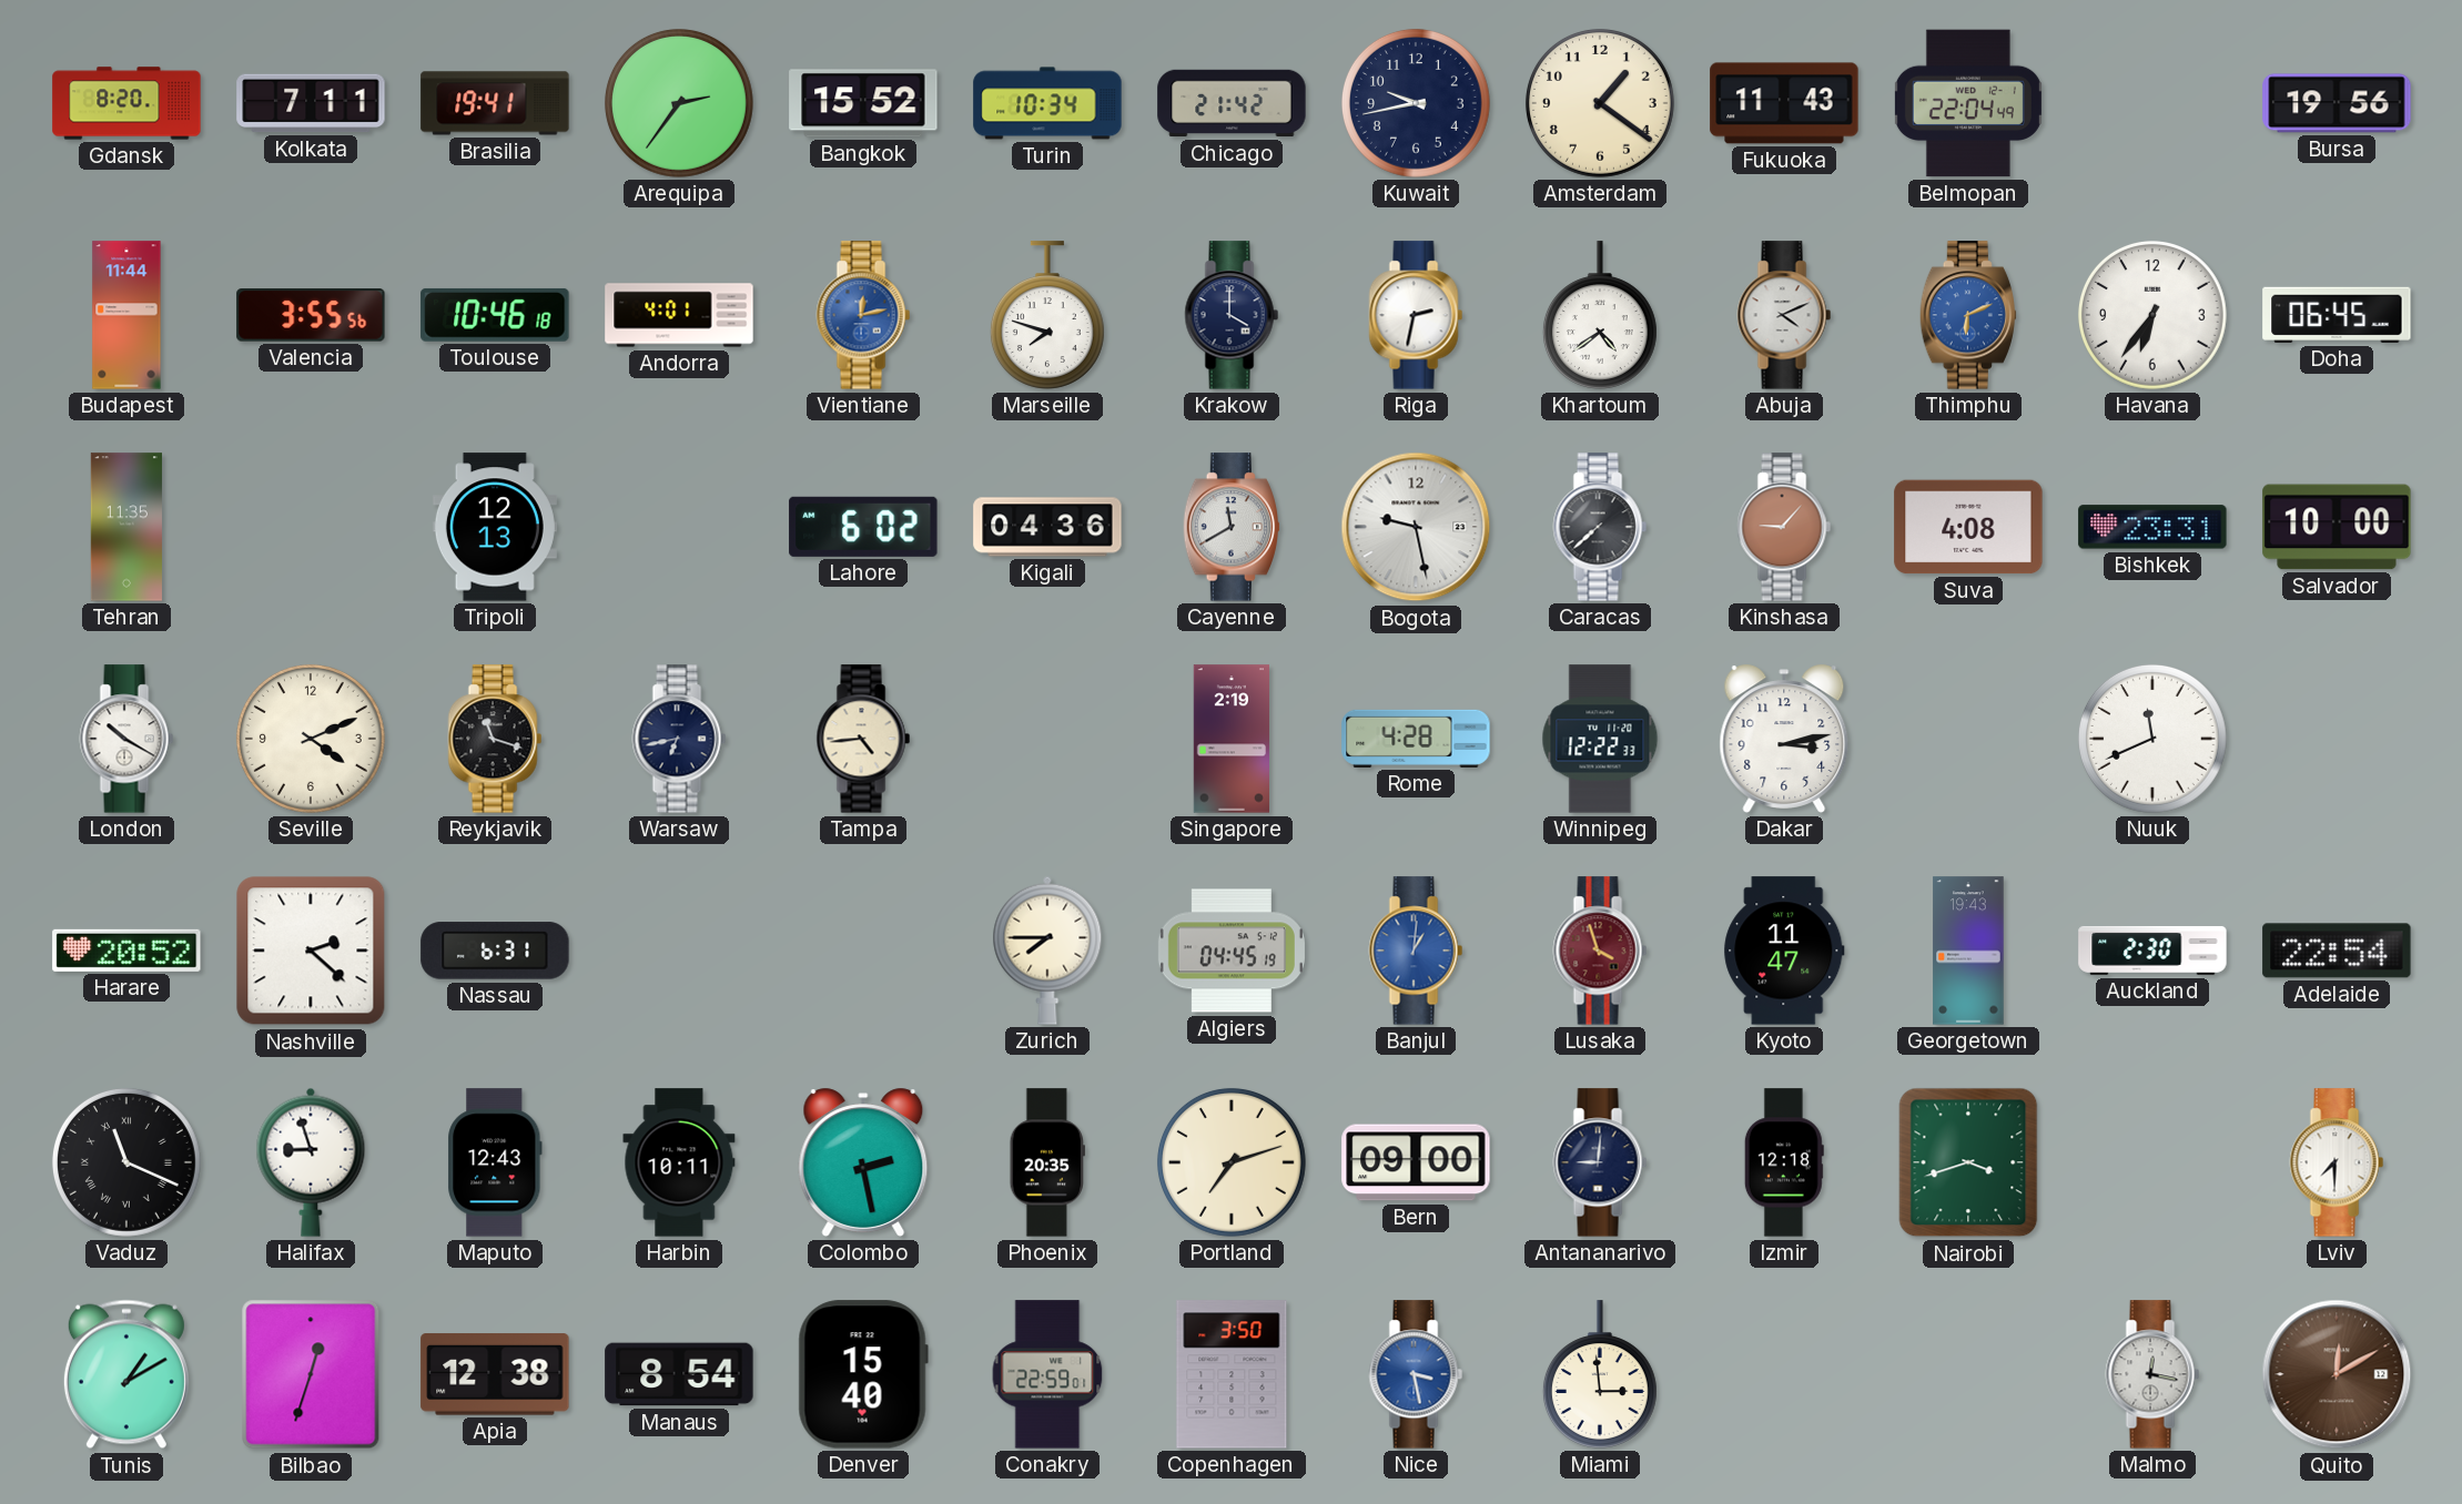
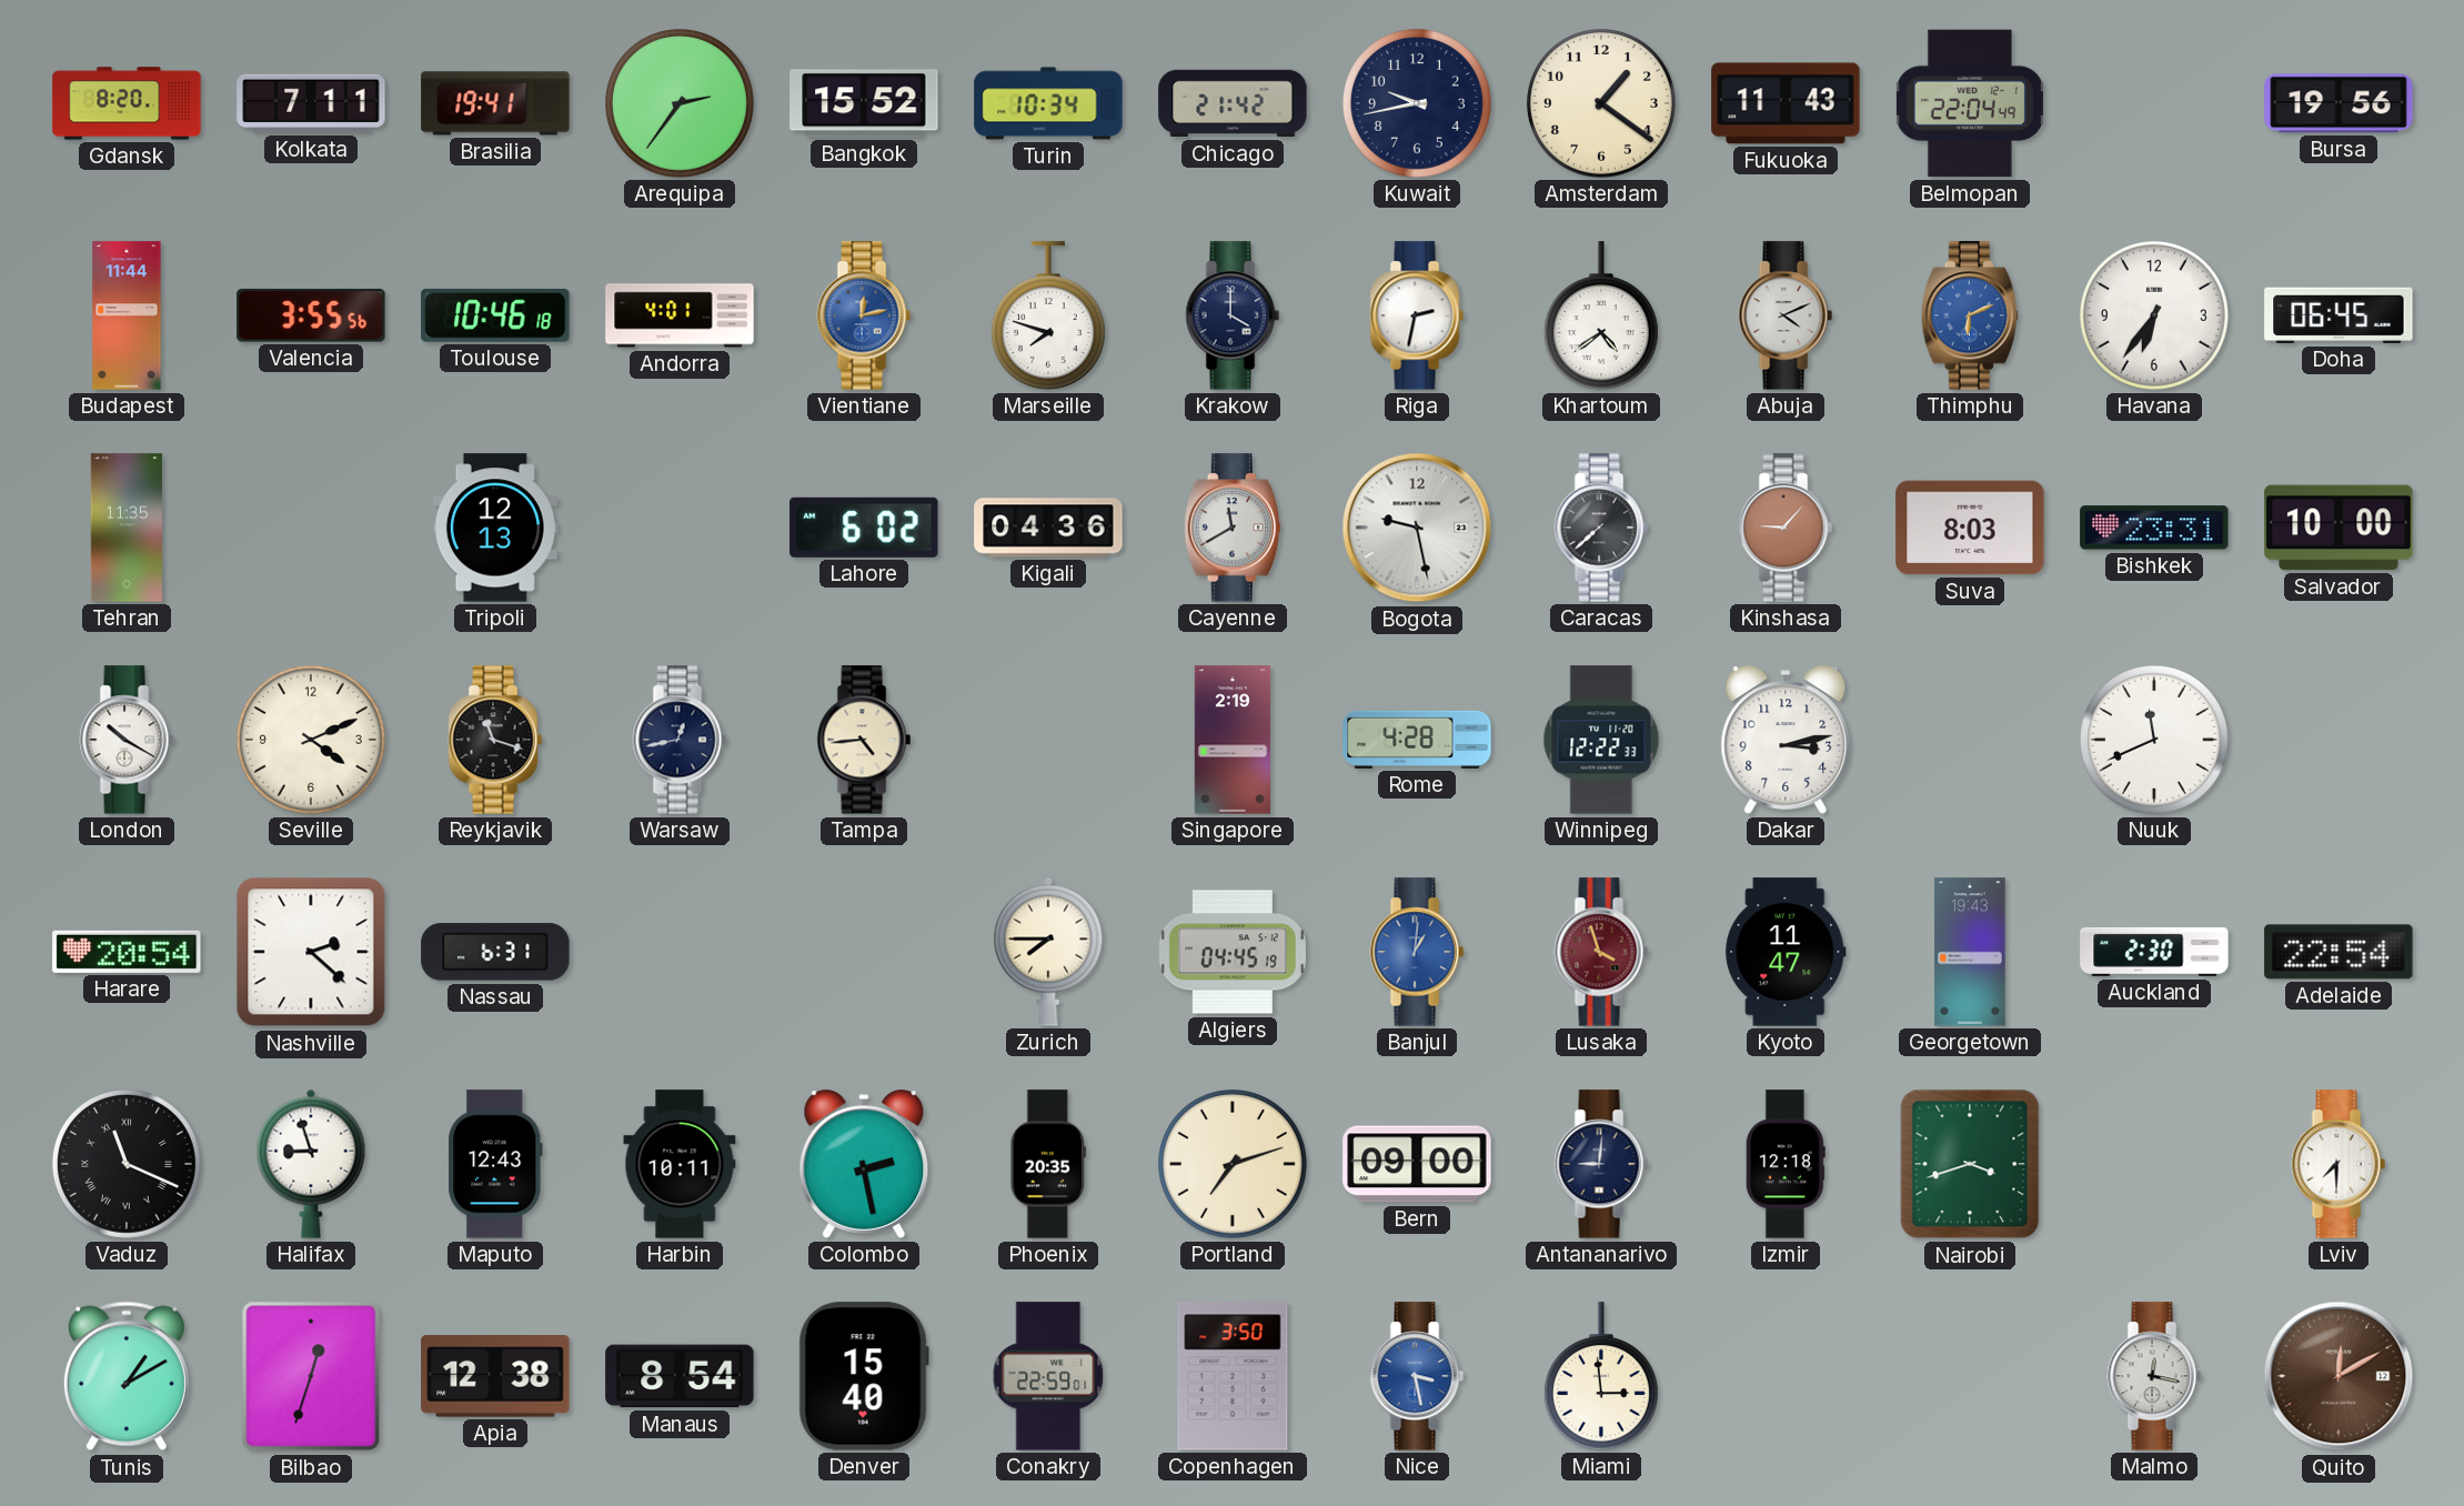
Suva: 4:08 -> 8:03
Warsaw: 6:43 -> 12:43
Harare: 20:52 -> 20:54
